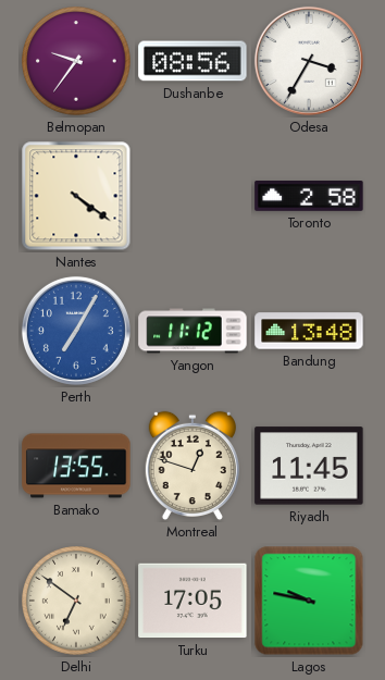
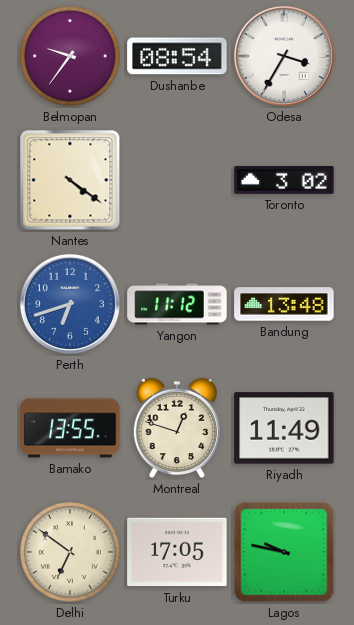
Dushanbe: 08:56 -> 08:54
Toronto: 2:58 -> 3:02
Perth: 7:05 -> 6:42
Riyadh: 11:45 -> 11:49
